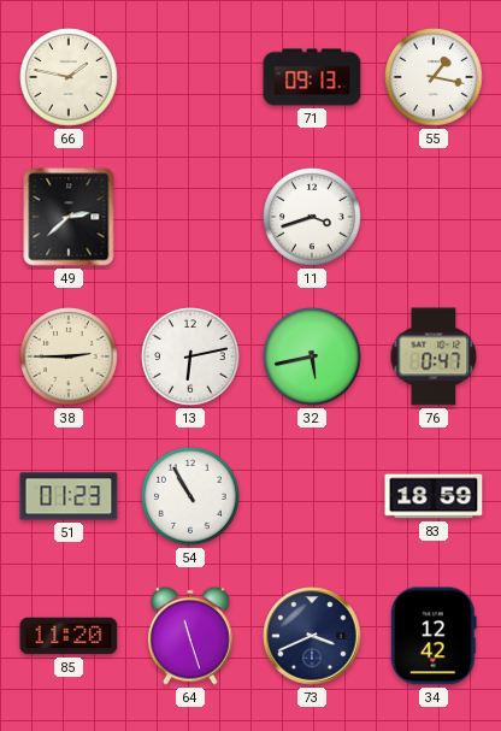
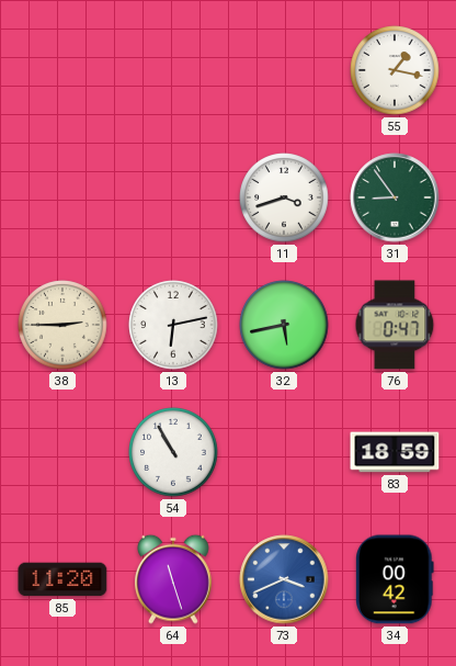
66: 1:47 -> none
71: 09:13 -> none
49: 2:38 -> none
31: none -> 8:54
51: 01:23 -> none
73 dial: navy -> blue
34: 12:42 -> 00:42
